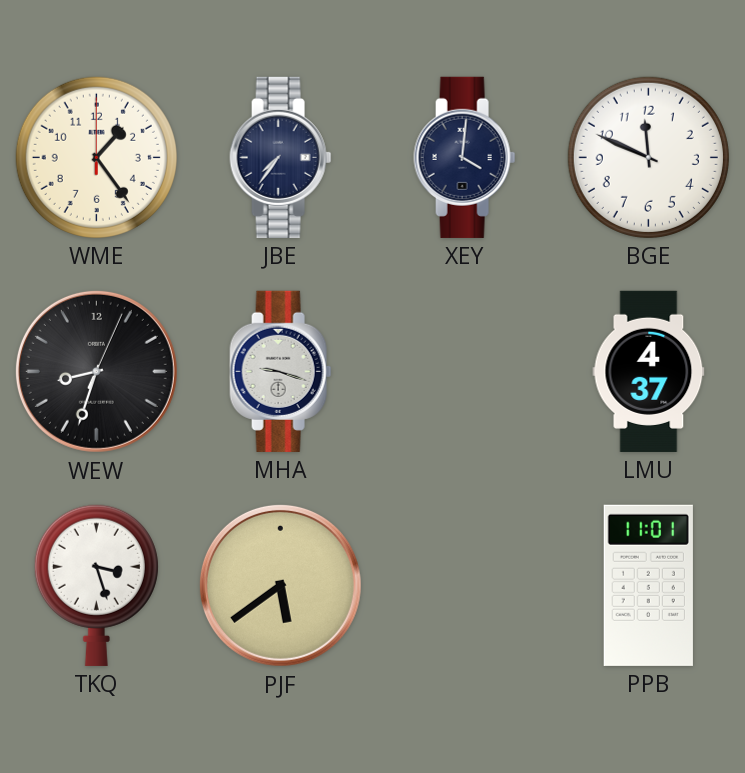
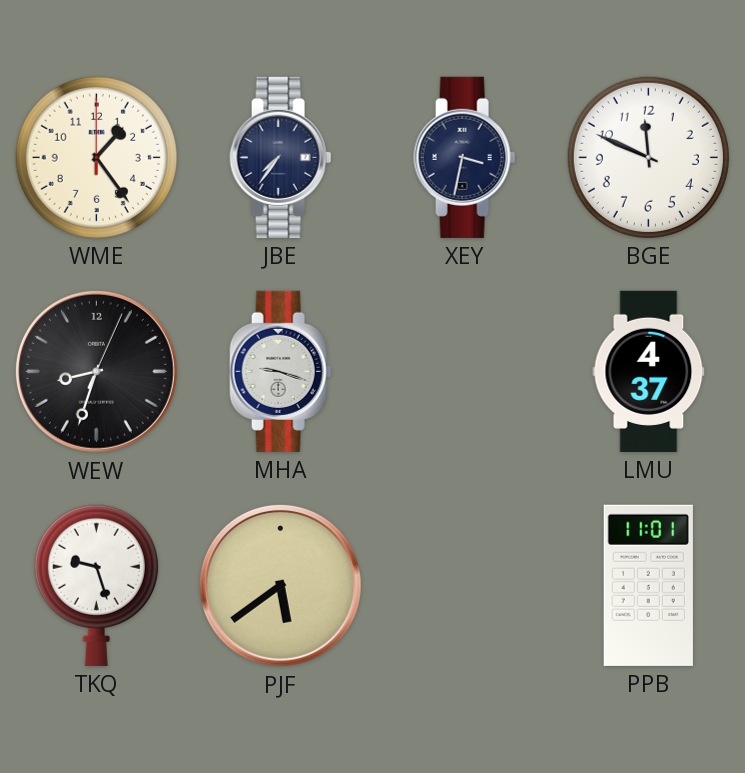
XEY: 4:01 -> 3:32
TKQ: 3:27 -> 9:27
